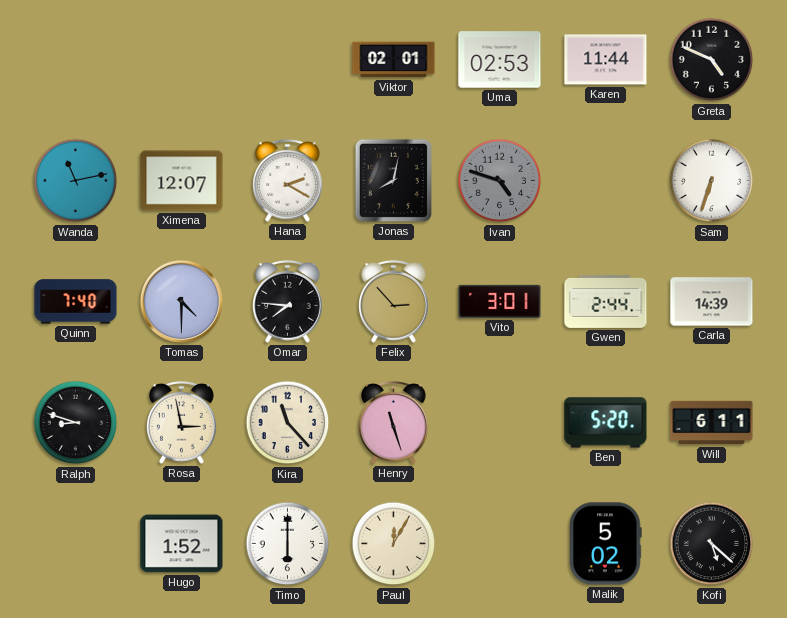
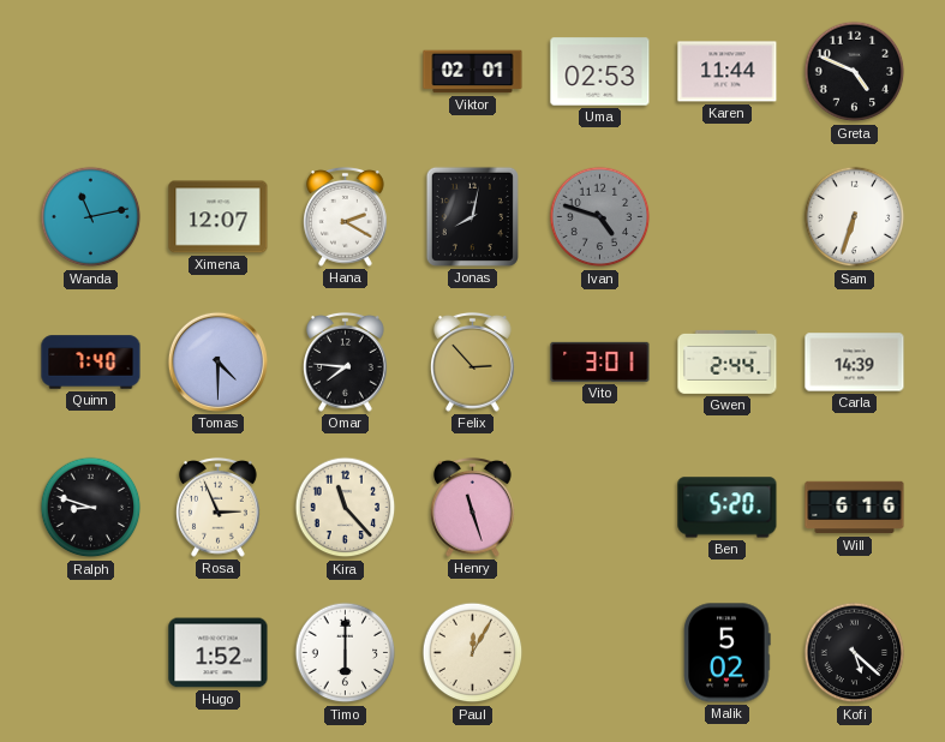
Rosa: 2:58 -> 2:56
Will: 6:11 -> 6:16
